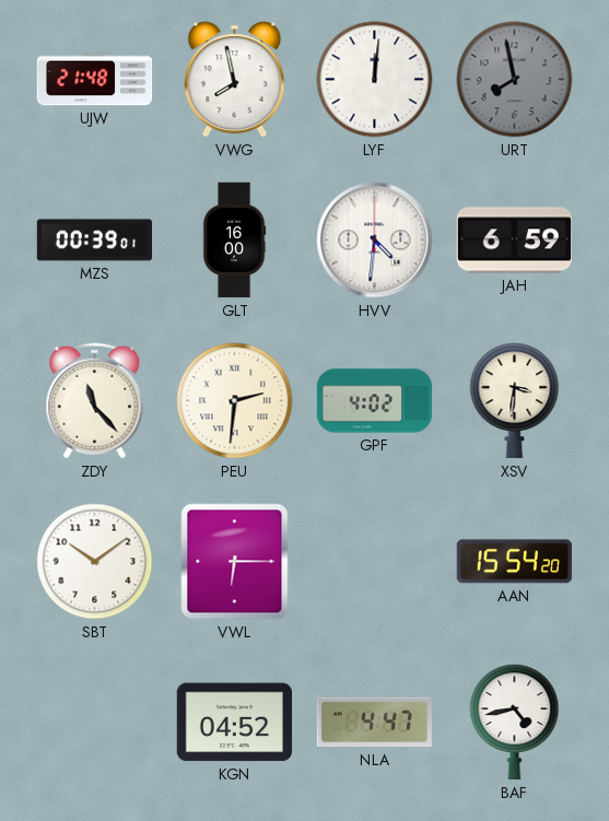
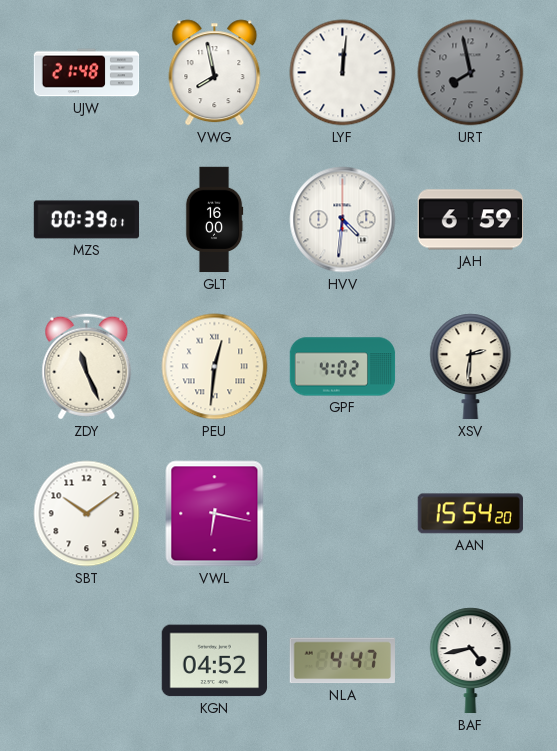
ZDY: 11:23 -> 11:26
PEU: 2:31 -> 12:31
XSV: 3:31 -> 2:31
VWL: 6:15 -> 6:17
